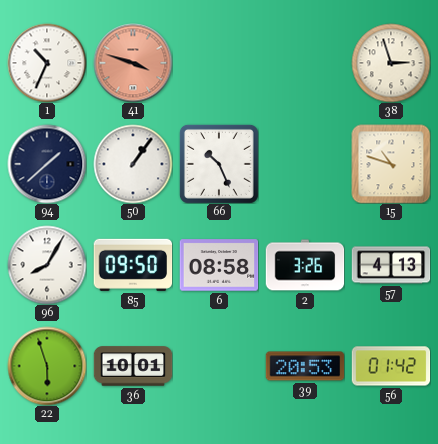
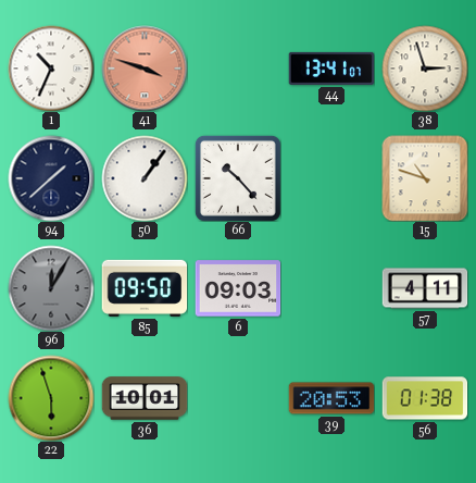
44: none -> 13:41
66: 10:26 -> 10:23
96: 8:05 -> 12:05
96 dial: white -> grey
6: 08:58 -> 09:03
2: 3:26 -> none
57: 4:13 -> 4:11
56: 01:42 -> 01:38
